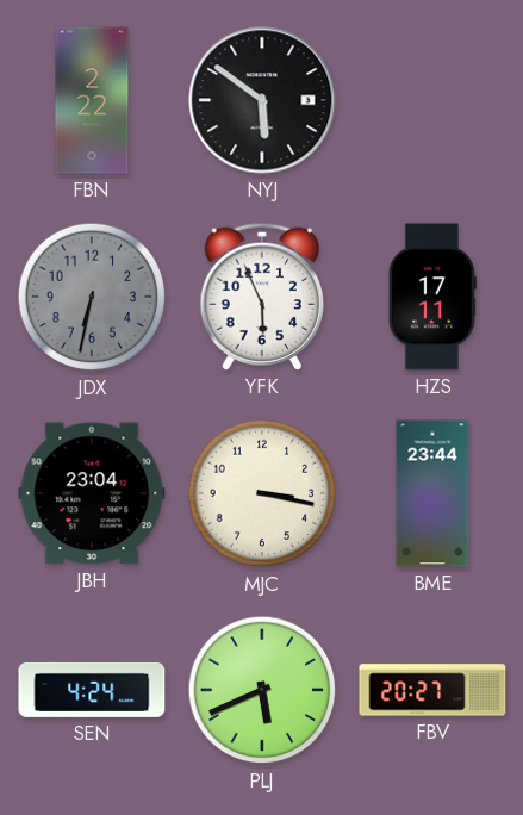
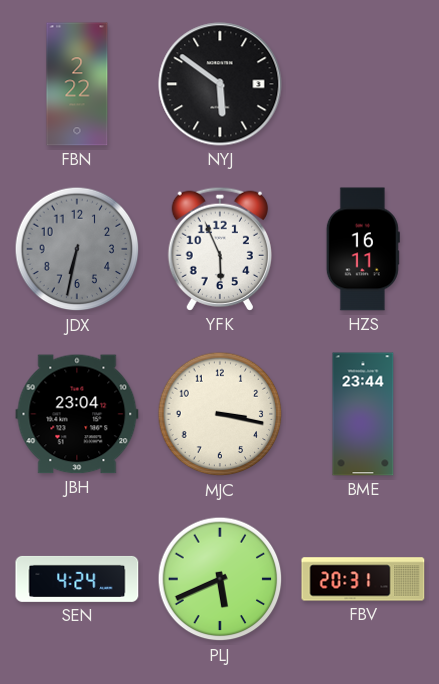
HZS: 17:11 -> 16:11
FBV: 20:27 -> 20:31
